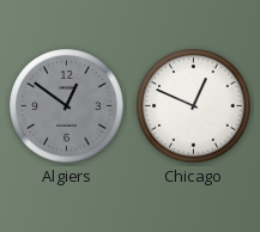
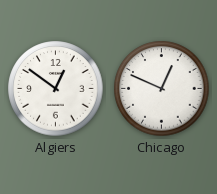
Algiers dial: grey -> white
